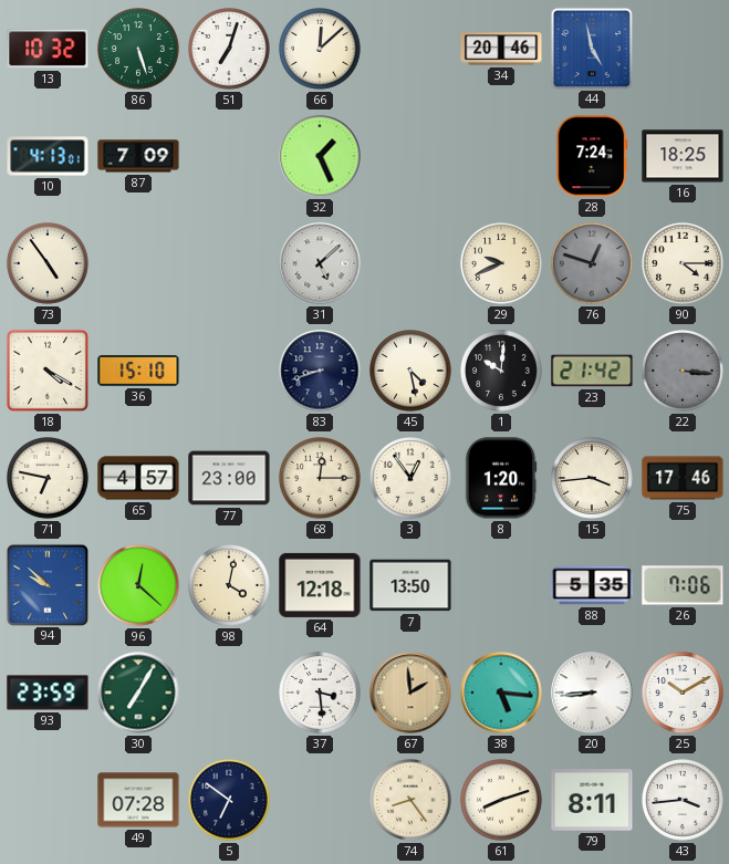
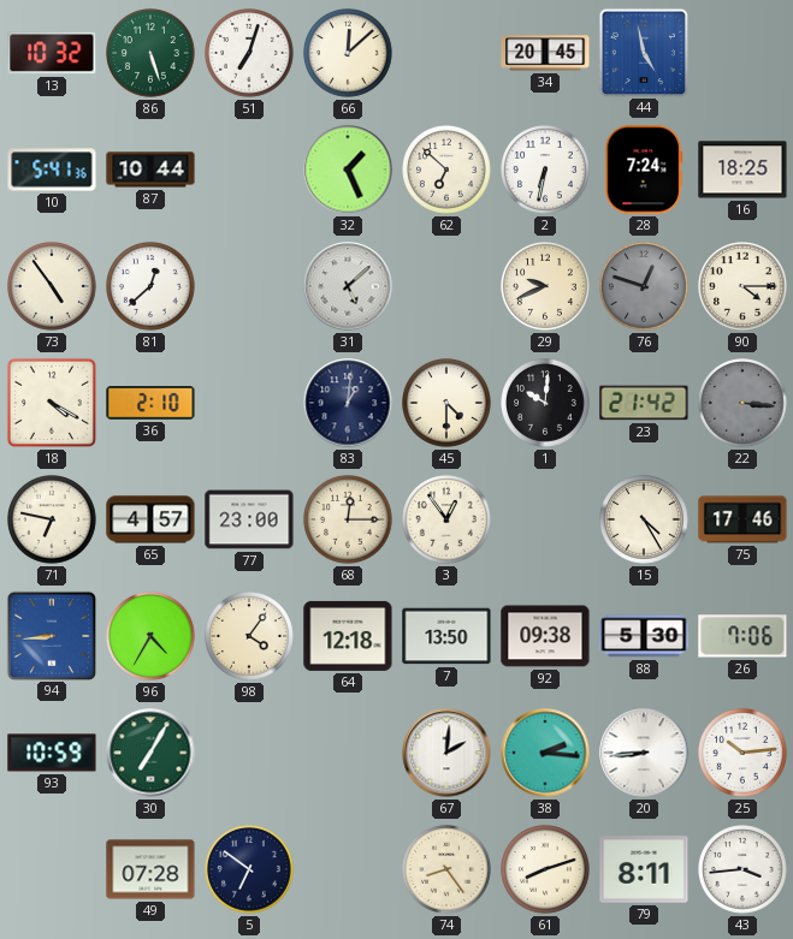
34: 20:46 -> 20:45
10: 4:13 -> 5:41
87: 7:09 -> 10:44
62: none -> 6:52
2: none -> 6:32
81: none -> 12:38
36: 15:10 -> 2:10
83: 8:42 -> 1:01
45: 4:28 -> 4:30
8: 1:20 -> none
15: 3:44 -> 4:25
94: 9:52 -> 8:44
96: 12:22 -> 4:35
98: 4:02 -> 4:06
92: none -> 09:38
88: 5:35 -> 5:30
93: 23:59 -> 10:59
37: 3:29 -> none
67: 1:59 -> 2:01
67 dial: champagne -> white
38: 5:16 -> 2:16
25: 10:10 -> 10:14
